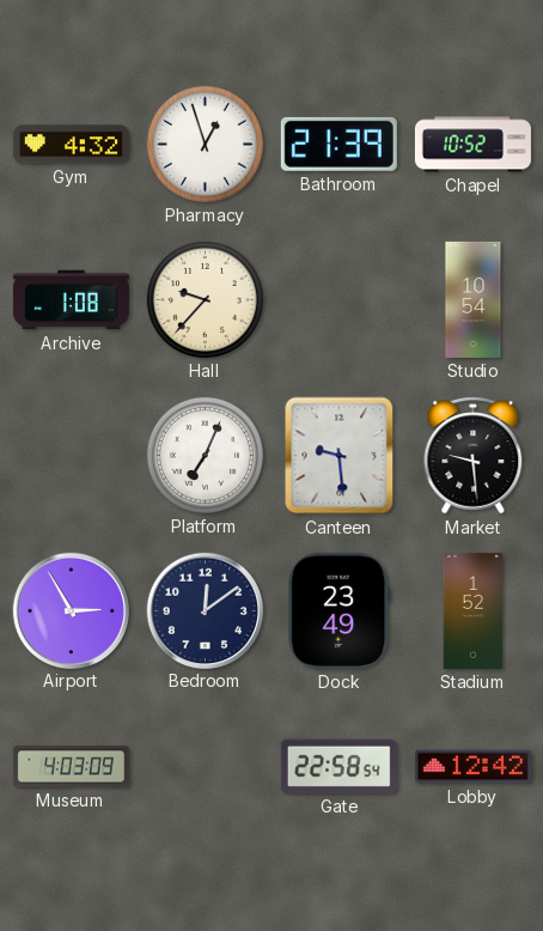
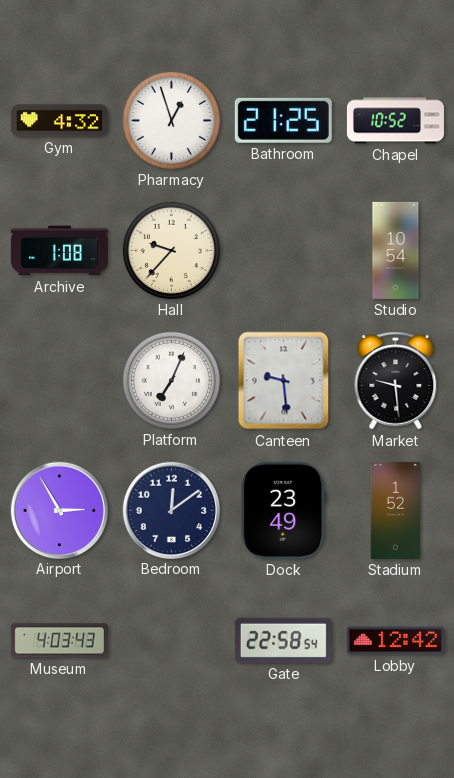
Bathroom: 21:39 -> 21:25
Museum: 4:03:09 -> 4:03:43
